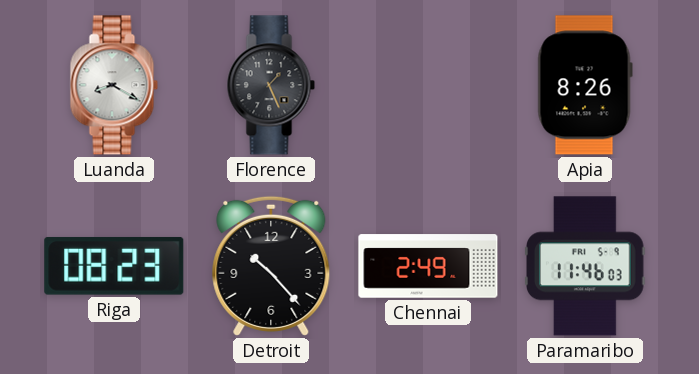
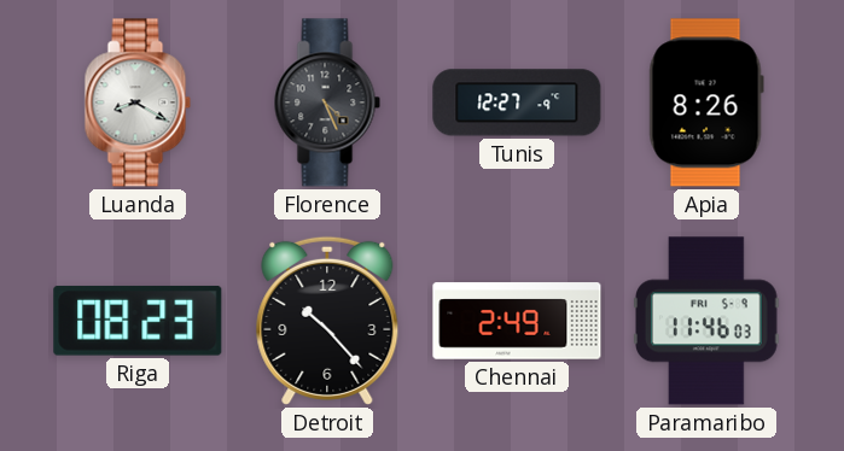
Florence: 1:26 -> 4:26
Tunis: none -> 12:27
